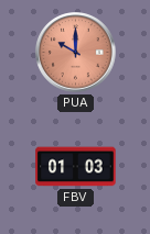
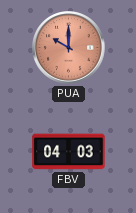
FBV: 01:03 -> 04:03
